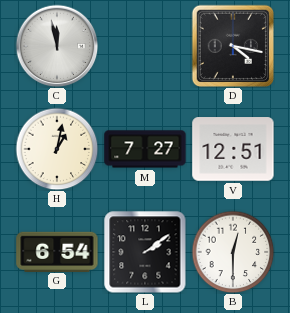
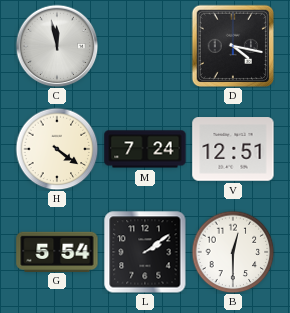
H: 1:02 -> 4:21
M: 7:27 -> 7:24
G: 6:54 -> 5:54
